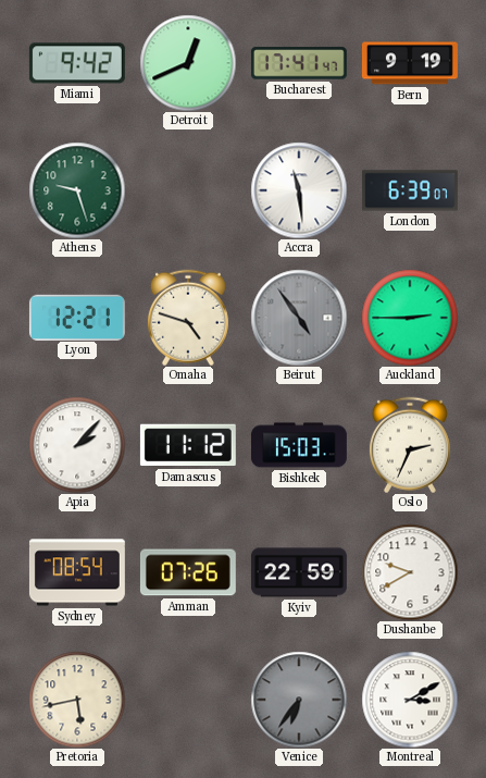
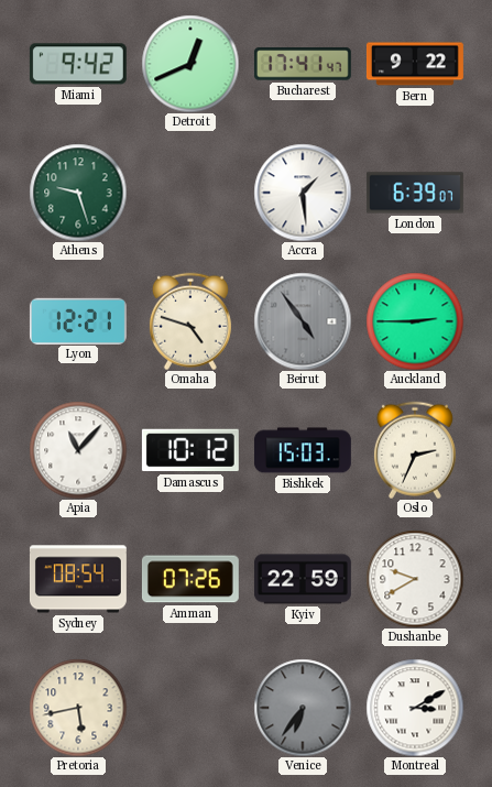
Bern: 9:19 -> 9:22
Accra: 11:29 -> 1:29
Apia: 2:07 -> 11:07
Damascus: 11:12 -> 10:12
